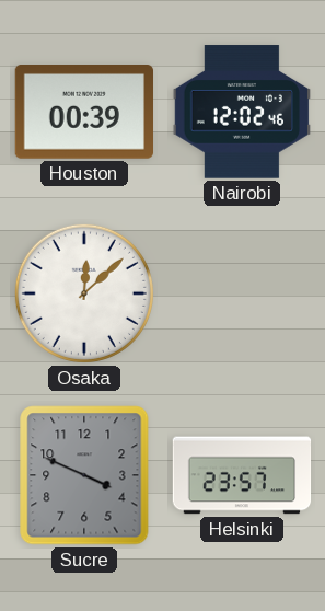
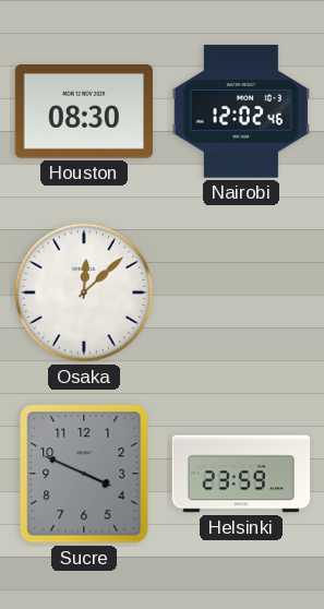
Houston: 00:39 -> 08:30
Helsinki: 23:57 -> 23:59
